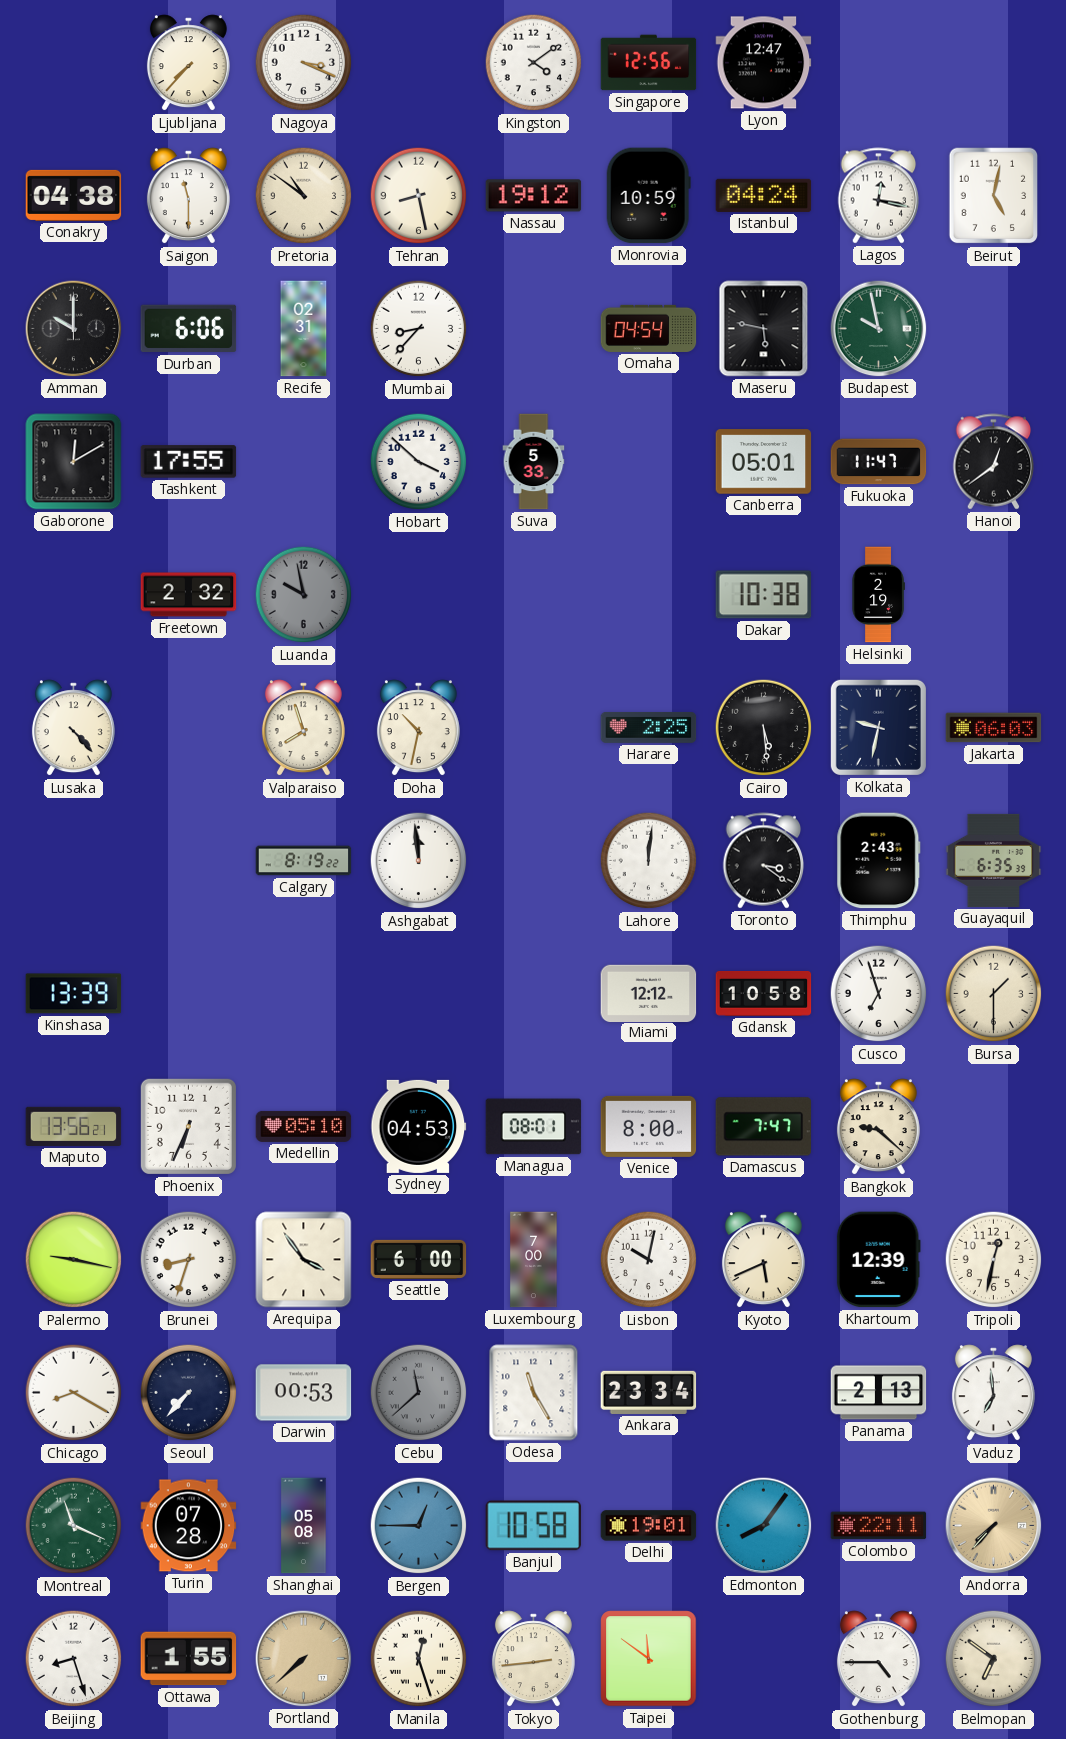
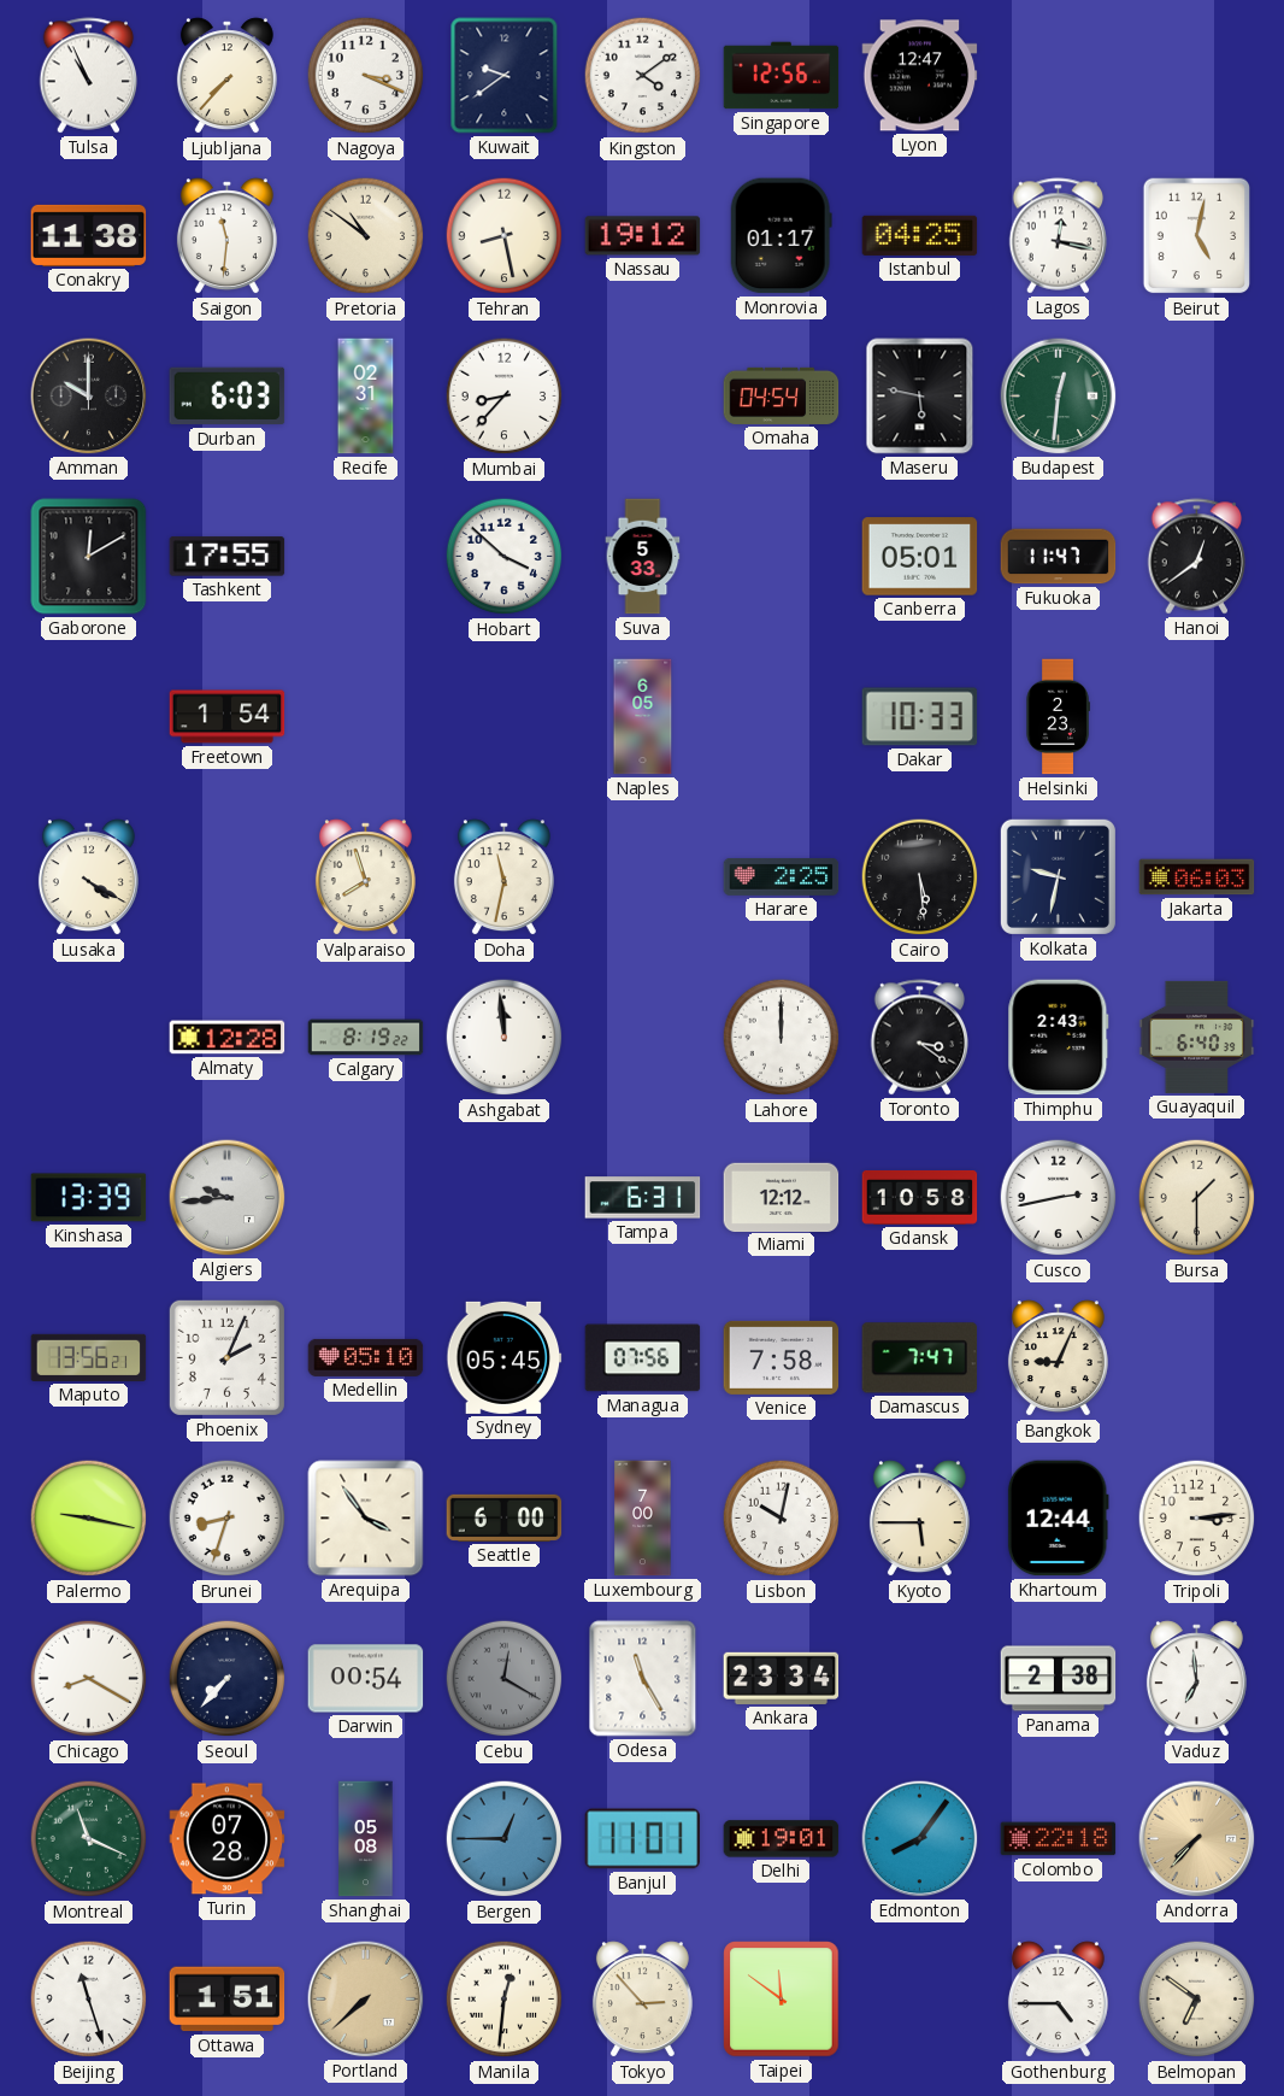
Tulsa: none -> 10:56
Kuwait: none -> 9:39
Conakry: 04:38 -> 11:38
Saigon: 11:30 -> 11:31
Monrovia: 10:59 -> 01:17
Istanbul: 04:24 -> 04:25
Durban: 6:06 -> 6:03
Budapest: 9:58 -> 12:31
Freetown: 2:32 -> 1:54
Luanda: 9:58 -> none
Naples: none -> 6:05
Dakar: 10:38 -> 10:33
Helsinki: 2:19 -> 2:23
Lusaka: 4:23 -> 4:20
Doha: 10:32 -> 11:32
Almaty: none -> 12:28
Lahore: 12:01 -> 12:00
Guayaquil: 6:35 -> 6:40
Algiers: none -> 9:44
Tampa: none -> 6:31
Cusco: 6:57 -> 2:43
Phoenix: 6:34 -> 2:04
Sydney: 04:53 -> 05:45
Managua: 08:01 -> 07:56
Venice: 8:00 -> 7:58
Bangkok: 9:22 -> 9:04
Kyoto: 5:41 -> 5:45
Khartoum: 12:39 -> 12:44
Tripoli: 12:32 -> 3:14
Darwin: 00:53 -> 00:54
Cebu: 11:38 -> 12:20
Panama: 2:13 -> 2:38
Banjul: 10:58 -> 11:01
Colombo: 22:11 -> 22:18
Beijing: 8:27 -> 11:27
Ottawa: 1:55 -> 1:51
Manila: 12:27 -> 12:31
Tokyo: 2:44 -> 2:53
